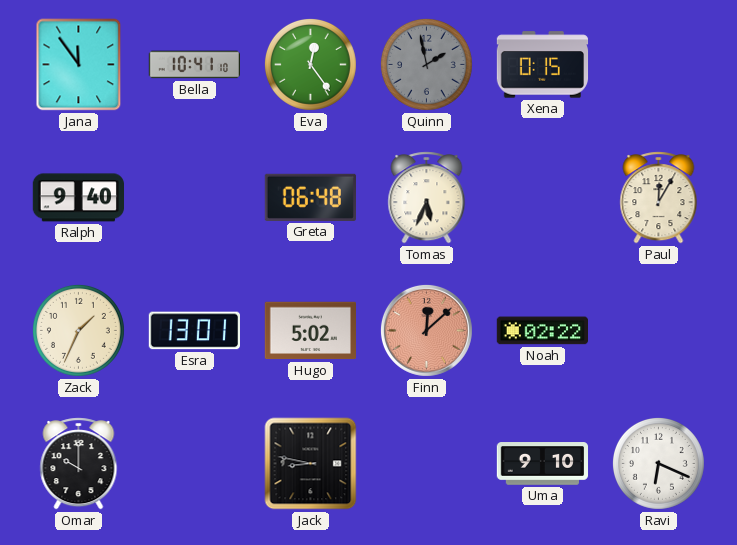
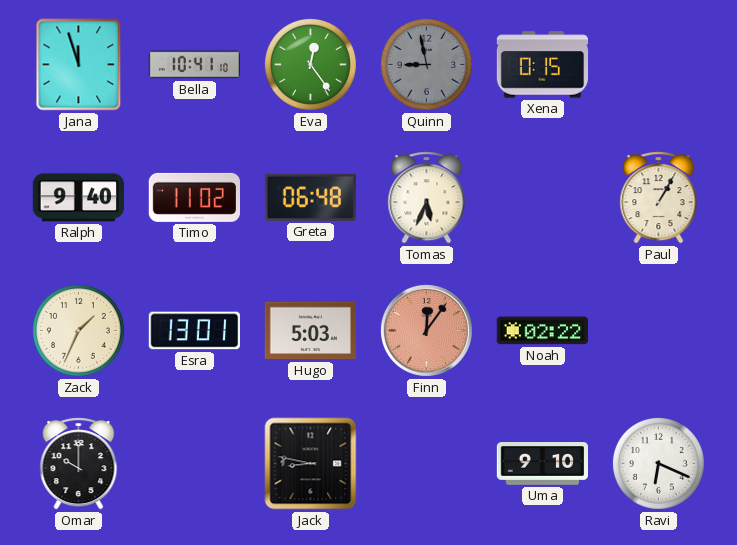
Jana: 11:54 -> 11:57
Quinn: 1:58 -> 8:58
Timo: none -> 11:02
Paul: 12:05 -> 1:05
Hugo: 5:02 -> 5:03
Finn: 12:08 -> 12:06
